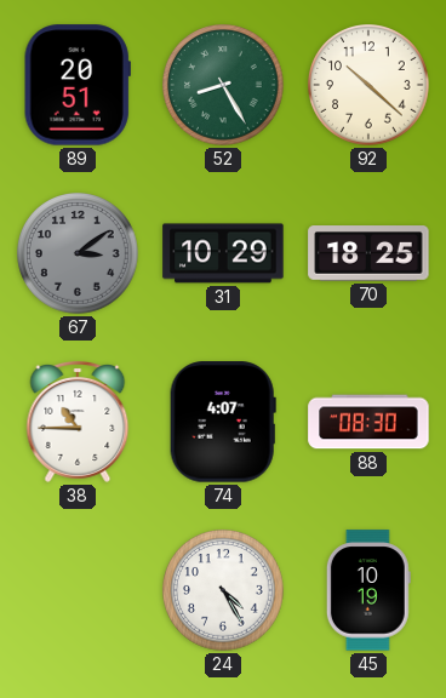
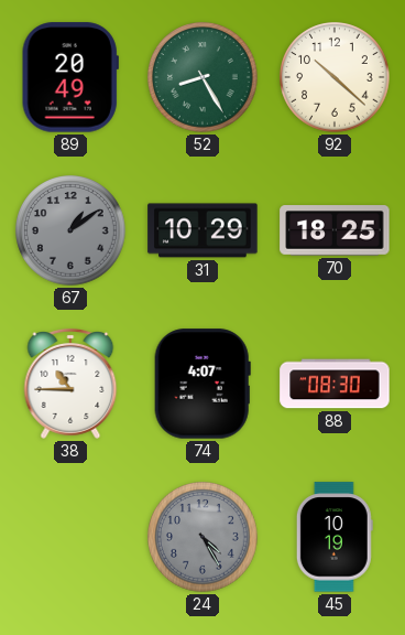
89: 20:51 -> 20:49
67: 3:09 -> 1:09
24 dial: white -> grey
